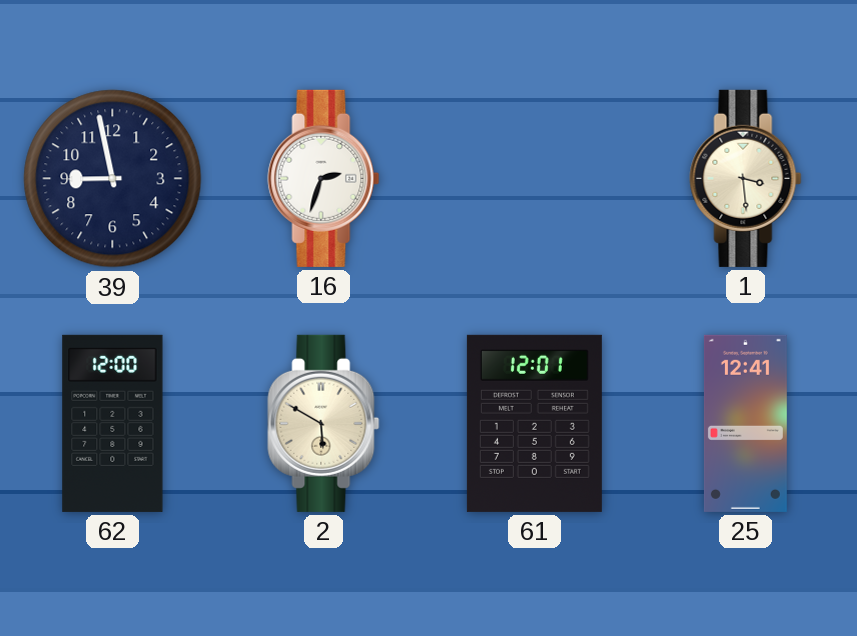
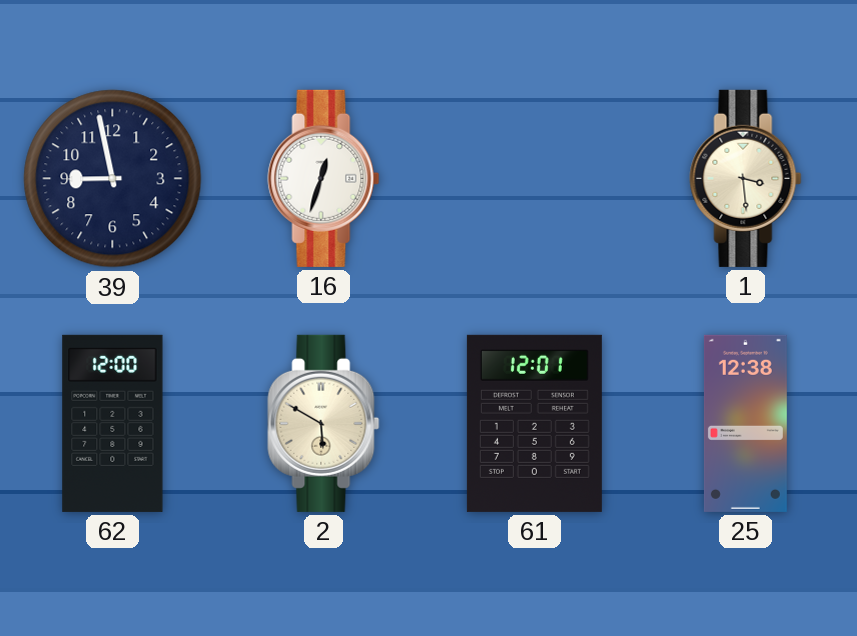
16: 2:33 -> 12:33
25: 12:41 -> 12:38
